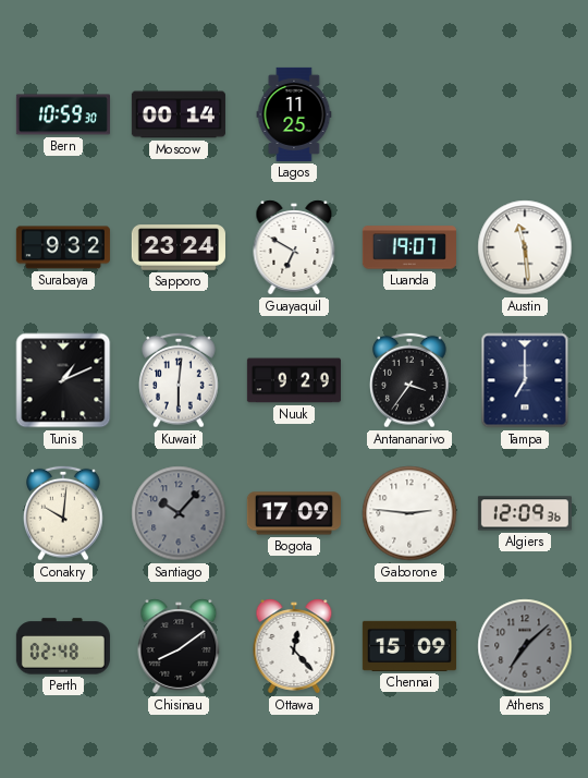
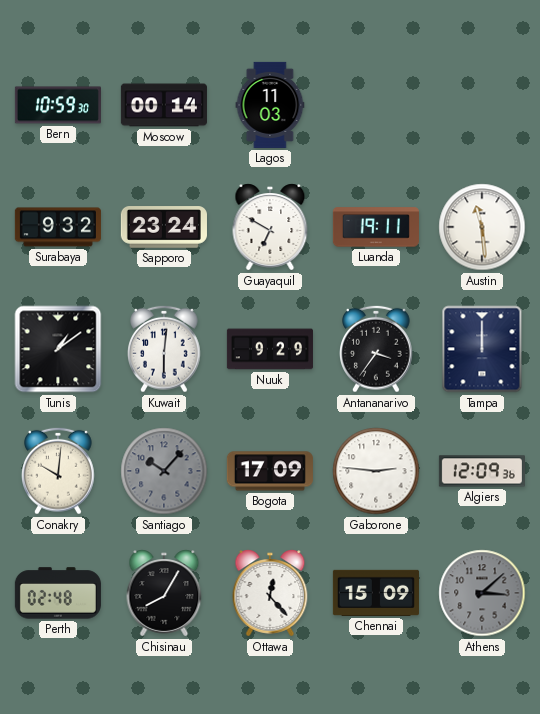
Lagos: 11:25 -> 11:03
Luanda: 19:07 -> 19:11
Tunis: 1:11 -> 1:09
Tampa: 7:00 -> 12:00
Chisinau: 8:09 -> 8:05
Athens: 7:08 -> 3:08
